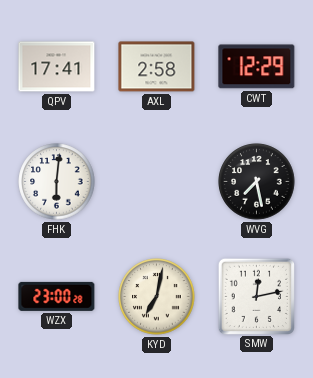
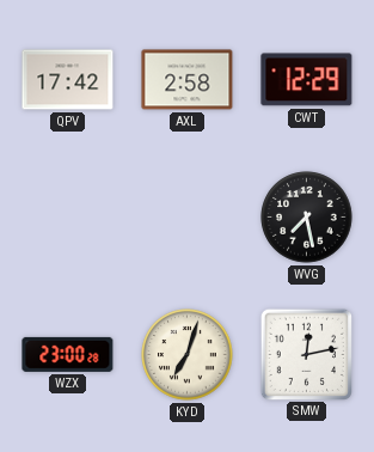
QPV: 17:41 -> 17:42
FHK: 6:01 -> none
KYD: 7:02 -> 7:03
